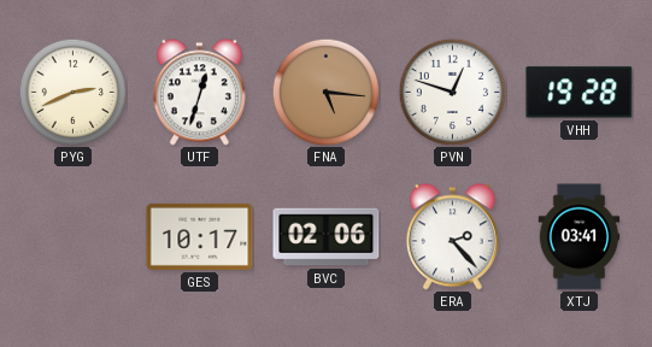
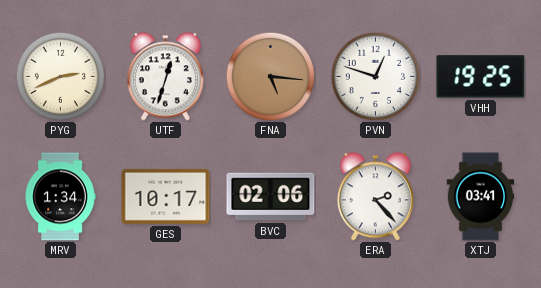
VHH: 19:28 -> 19:25
MRV: none -> 1:34
